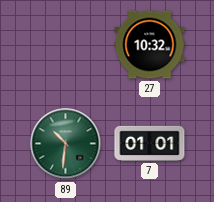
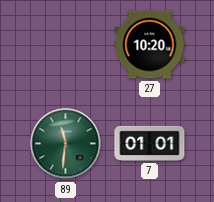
27: 10:32 -> 10:20
89: 10:31 -> 11:31
